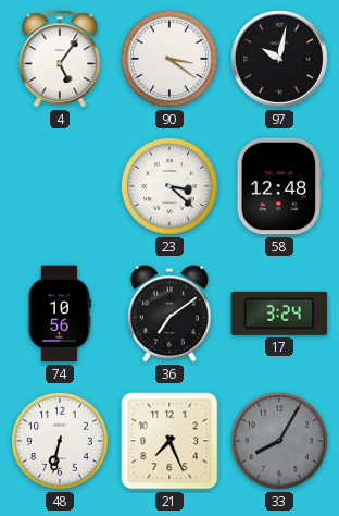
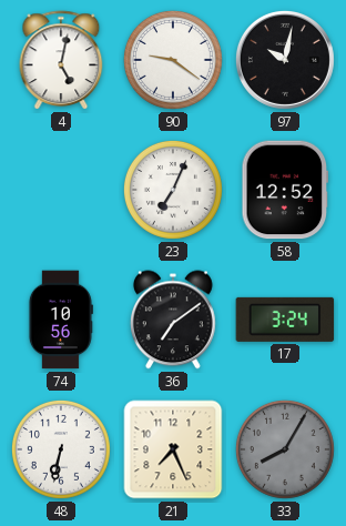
4: 5:06 -> 5:02
90: 3:21 -> 9:21
23: 3:22 -> 7:04
58: 12:48 -> 12:52
